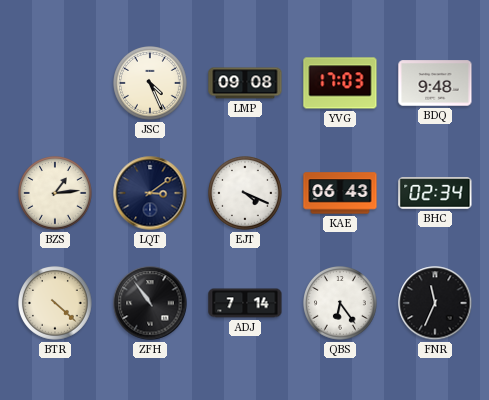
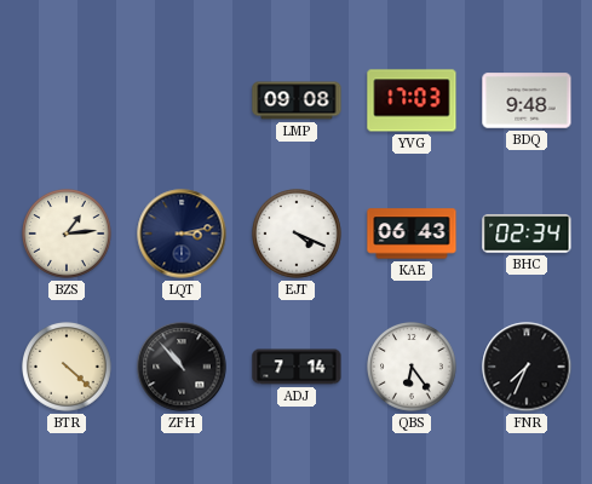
JSC: 4:26 -> none
LQT: 3:09 -> 3:13
ZFH: 10:54 -> 10:53
FNR: 11:34 -> 7:34
